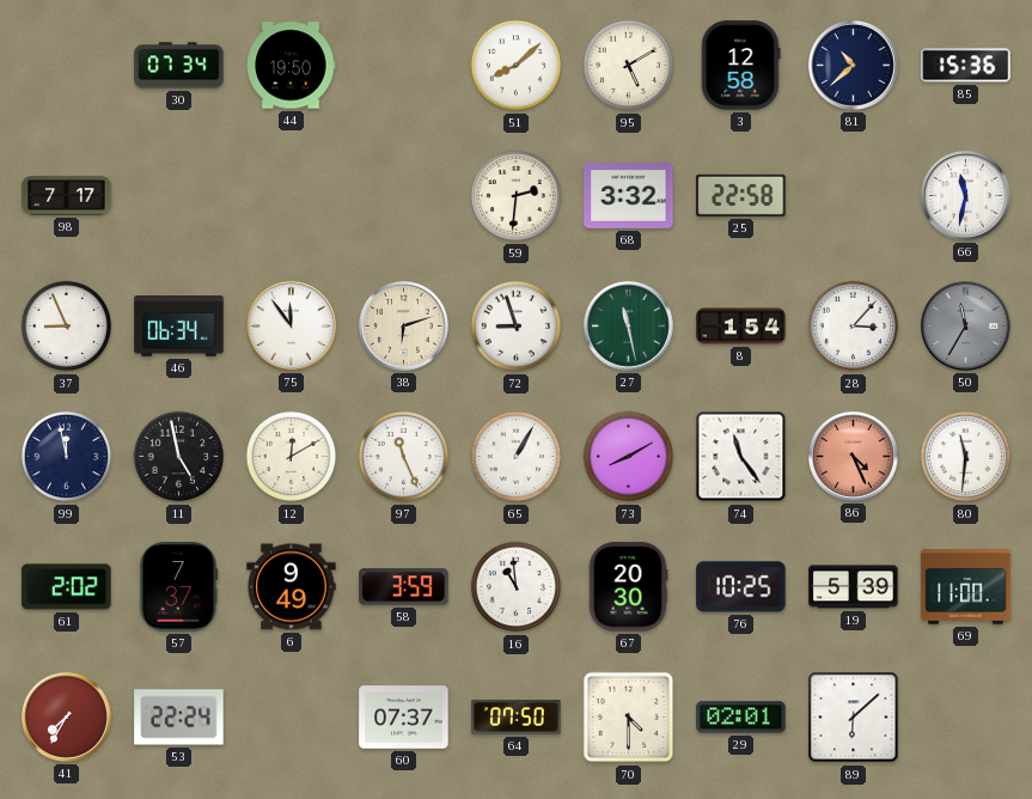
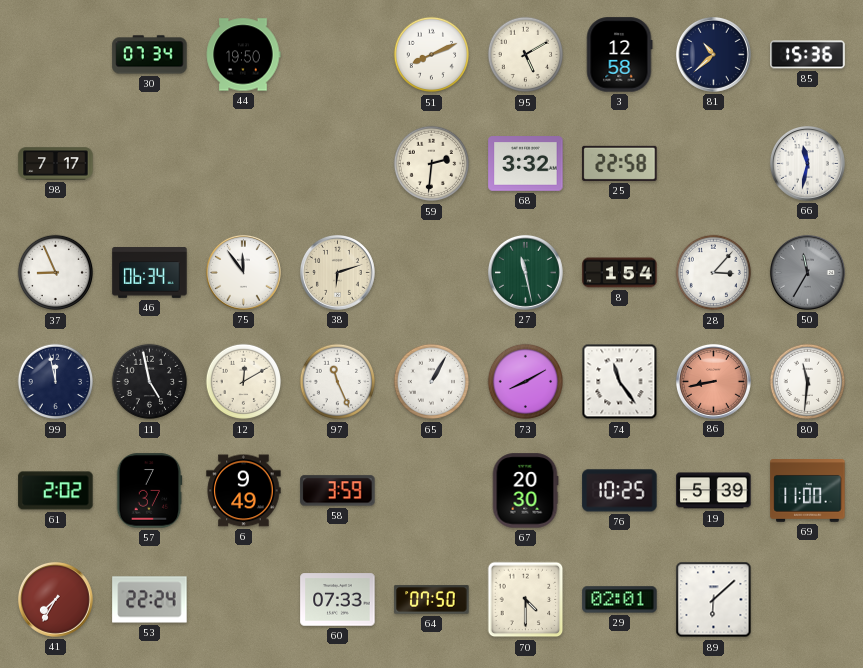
51: 8:08 -> 8:11
72: 8:57 -> none
86: 4:26 -> 8:43
16: 10:59 -> none
60: 07:37 -> 07:33
